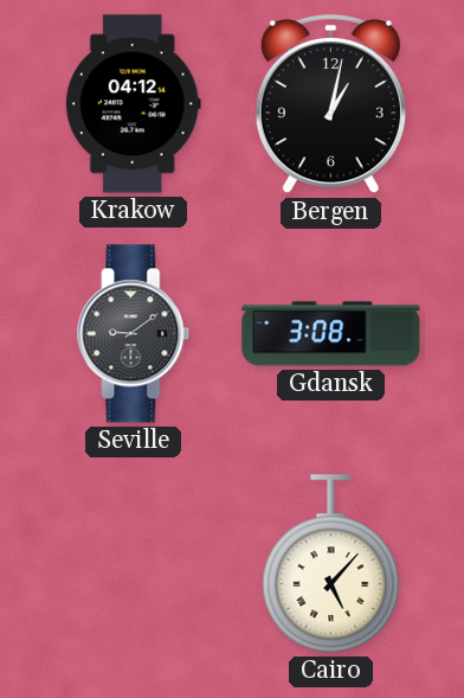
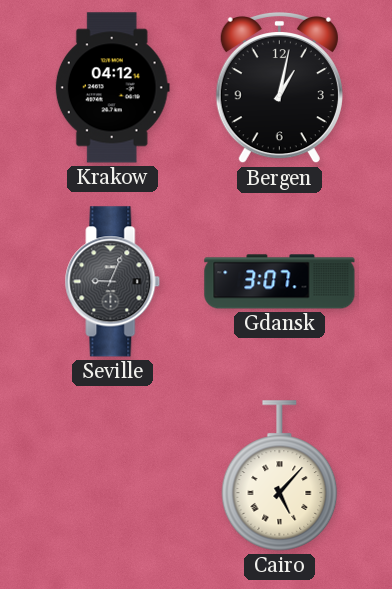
Seville: 9:09 -> 9:04
Gdansk: 3:08 -> 3:07
